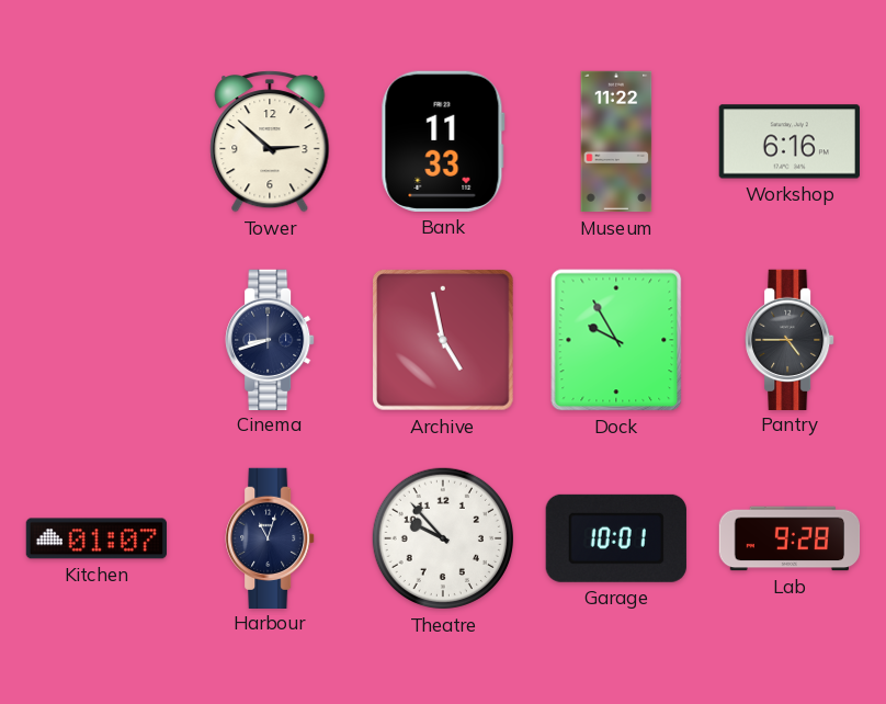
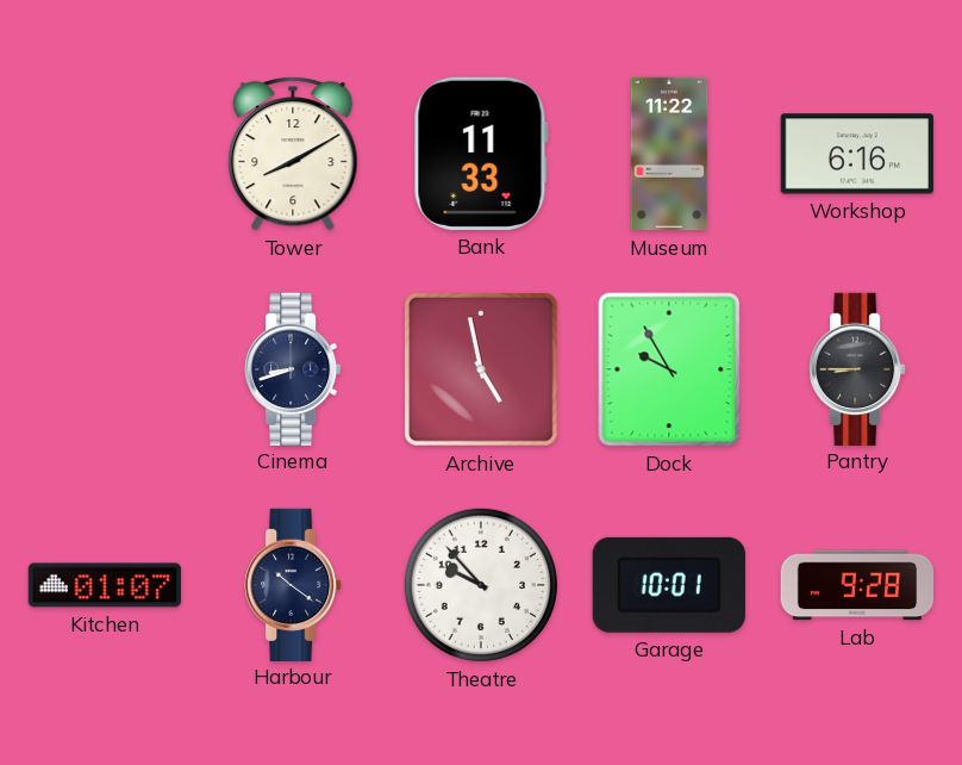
Tower: 2:52 -> 8:10
Pantry: 4:45 -> 8:45
Harbour: 11:03 -> 10:21
